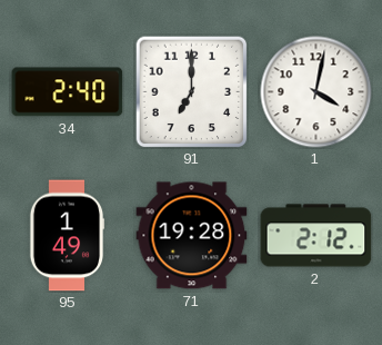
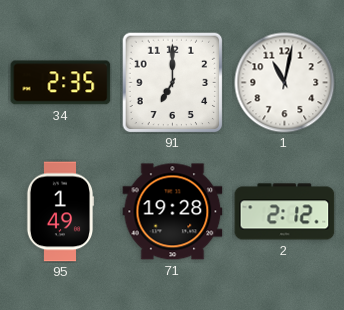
34: 2:40 -> 2:35
1: 4:02 -> 11:02
